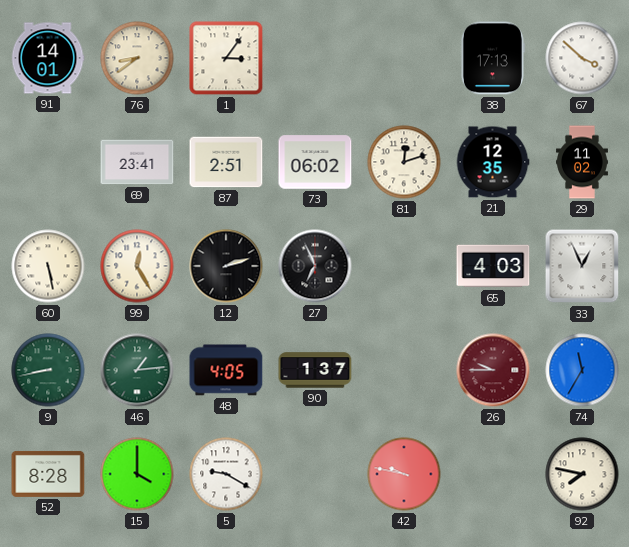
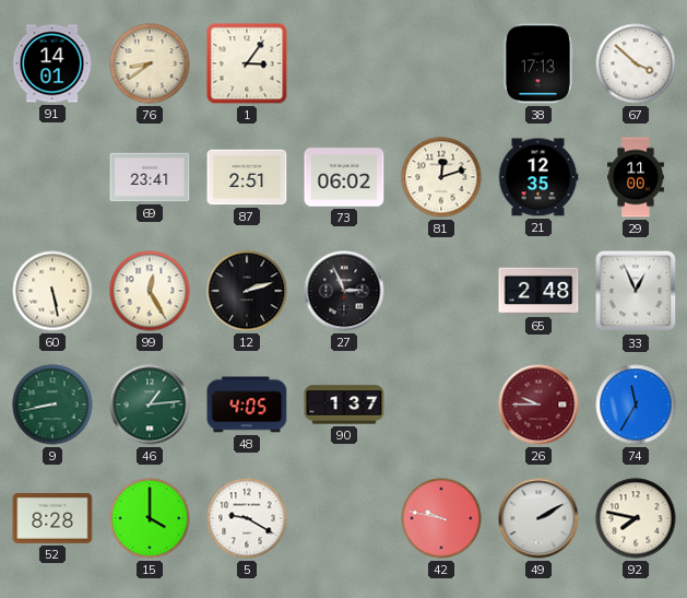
29: 11:02 -> 11:00
27: 6:56 -> 2:56
65: 4:03 -> 2:48
49: none -> 2:10
